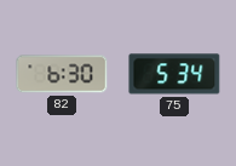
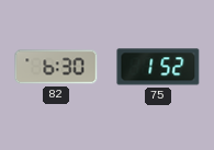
75: 5:34 -> 1:52
